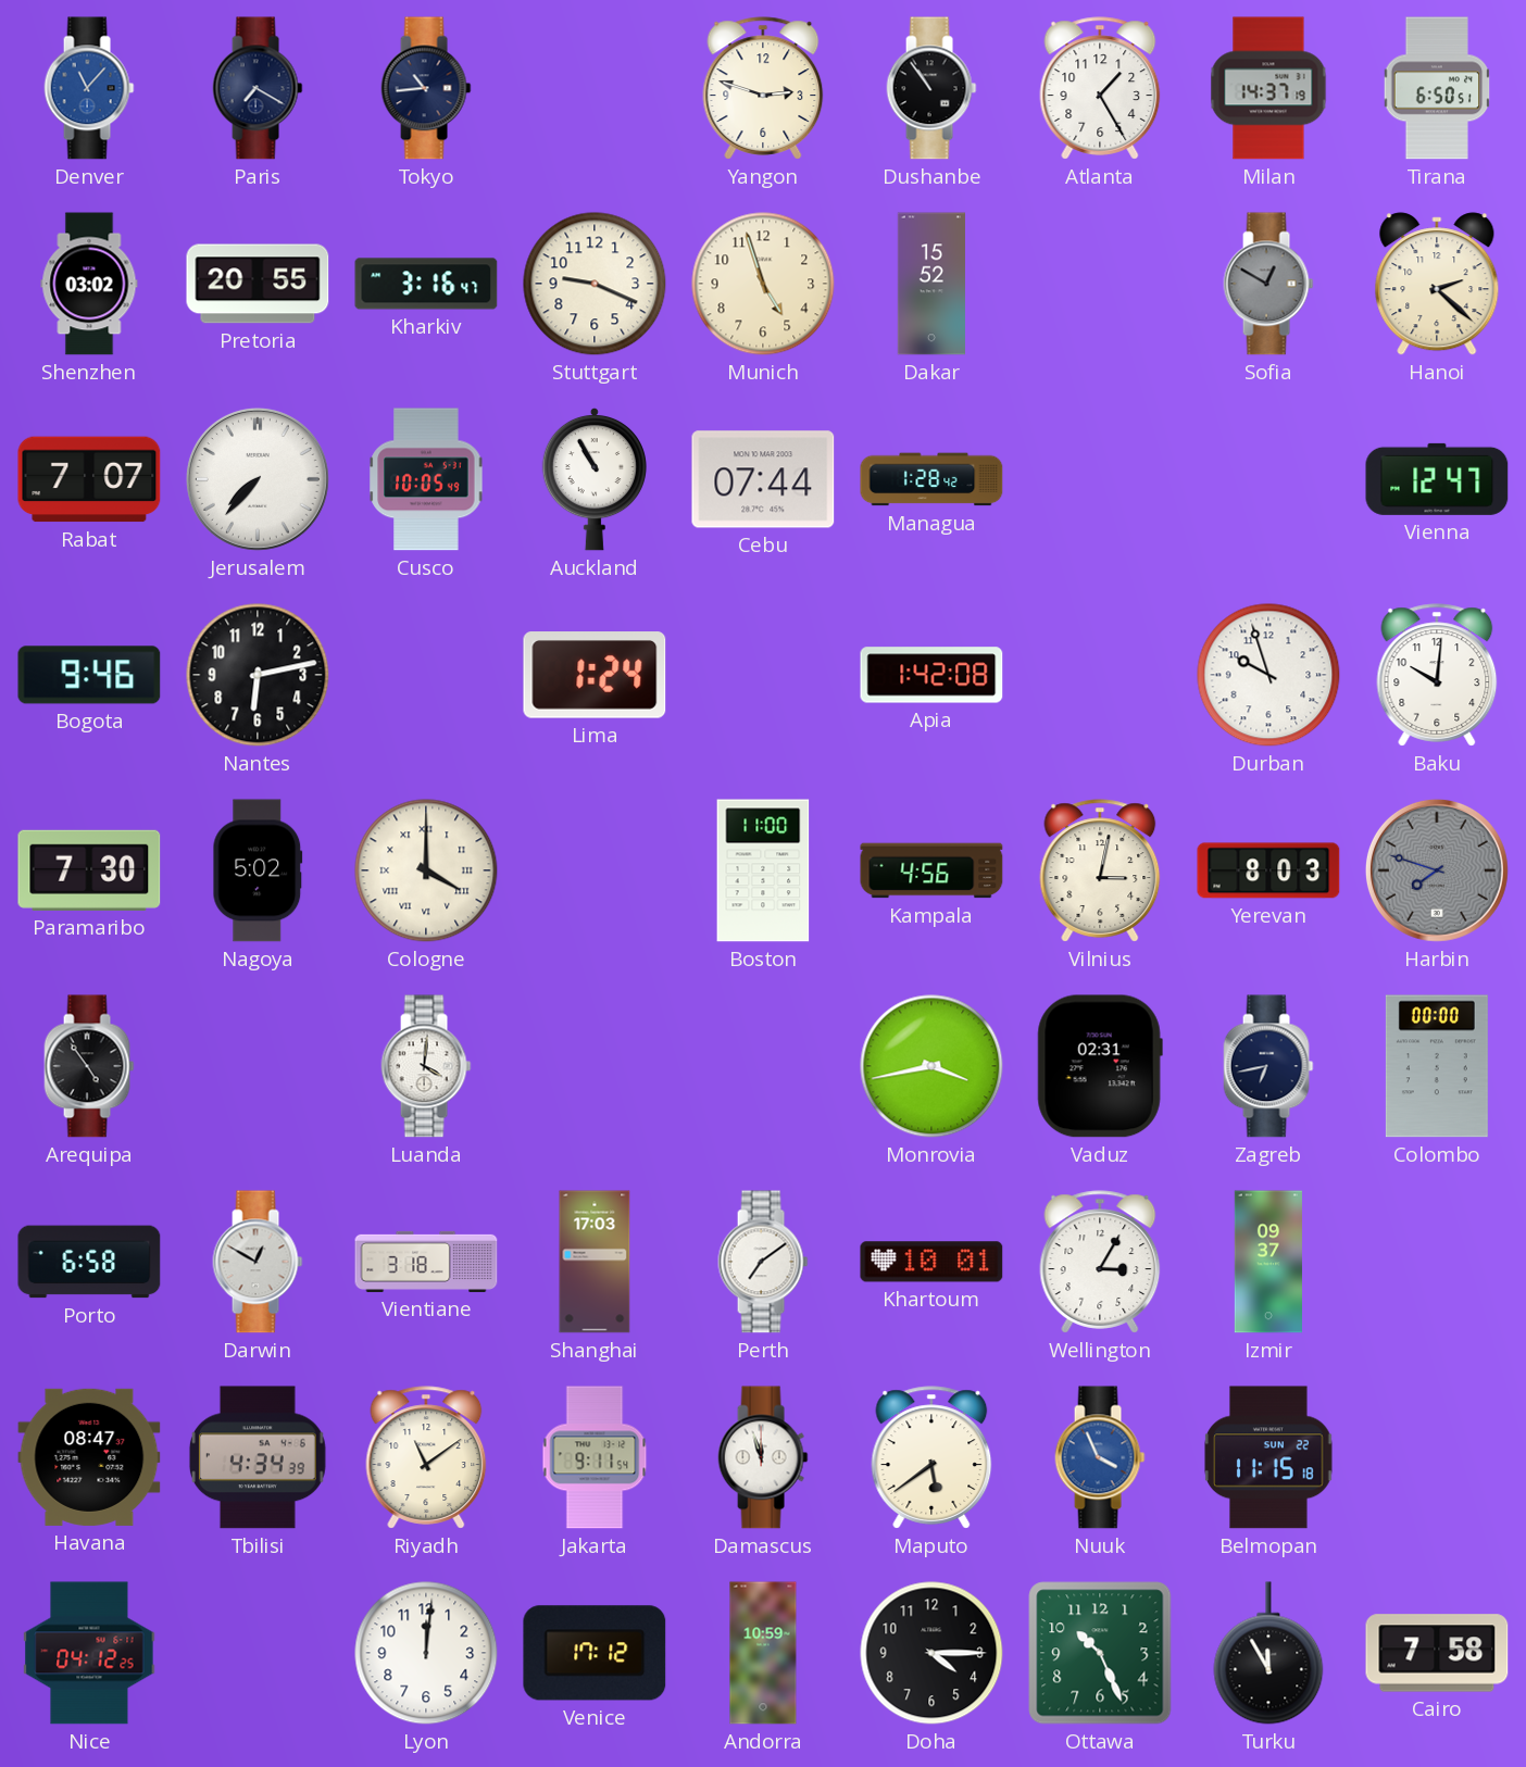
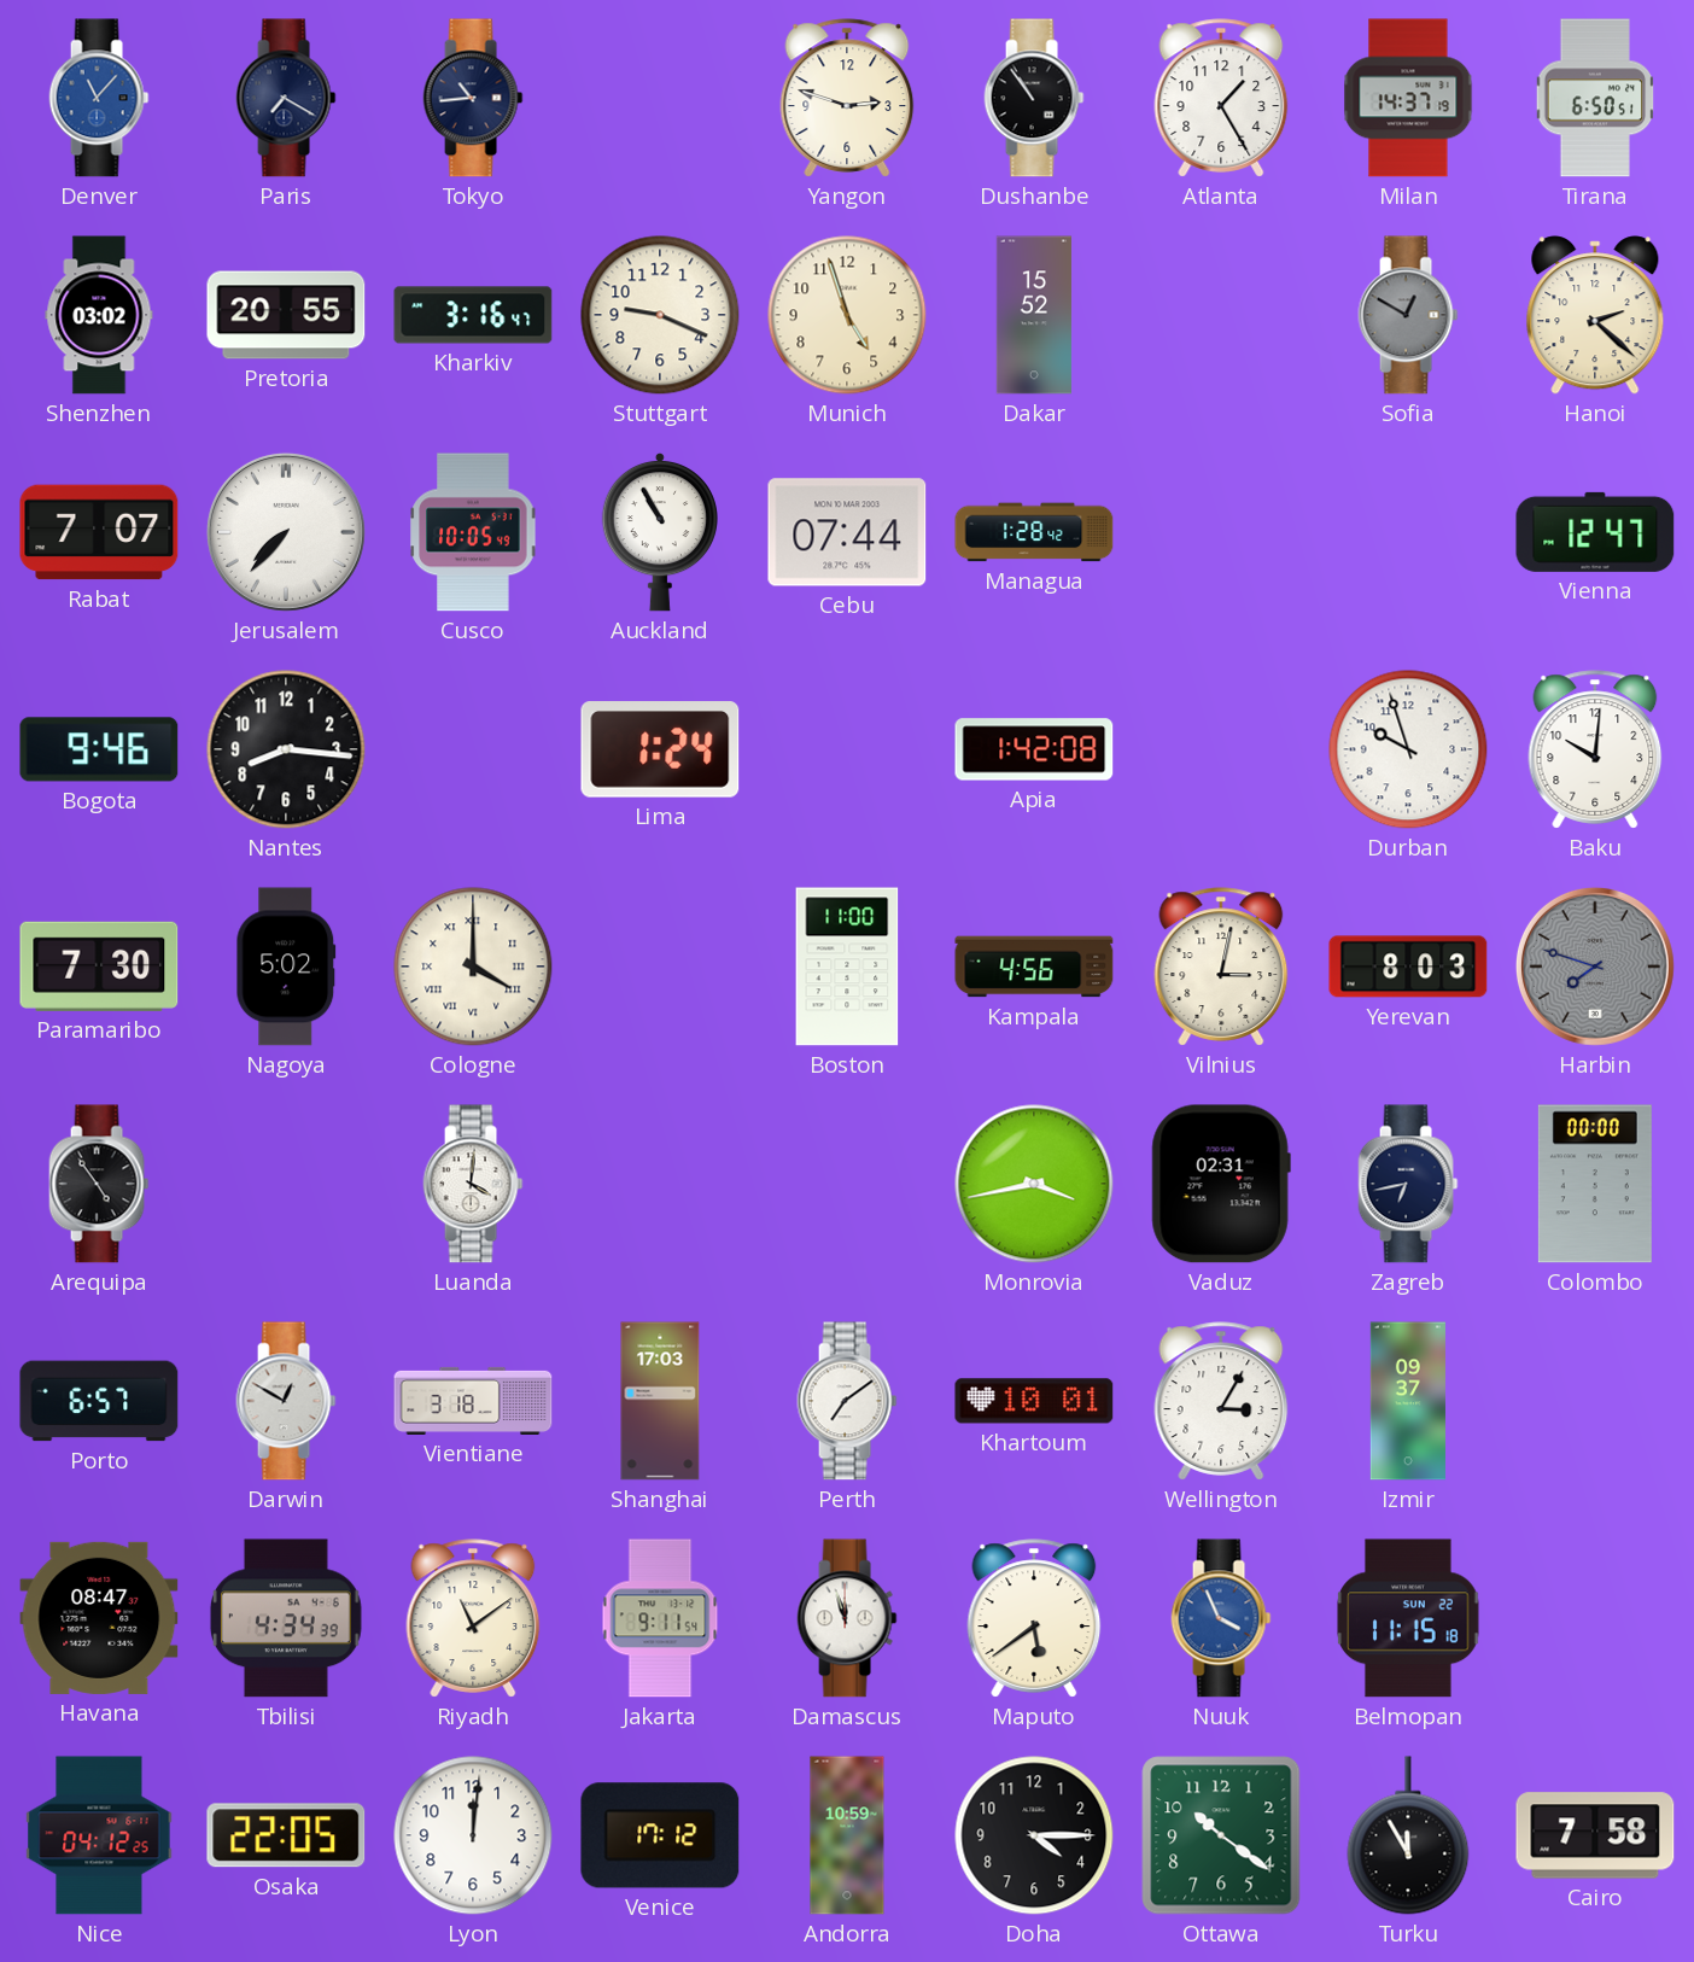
Nantes: 6:13 -> 8:16
Porto: 6:58 -> 6:57
Osaka: none -> 22:05
Ottawa: 10:26 -> 10:21
